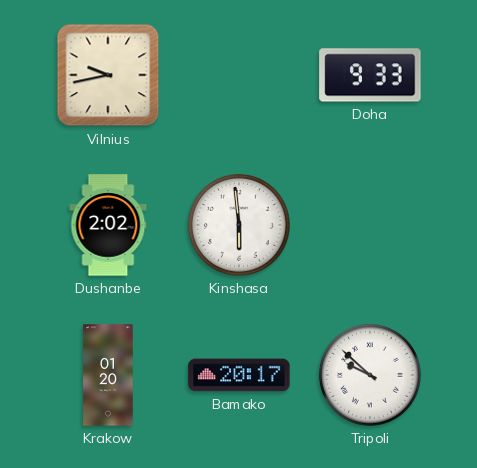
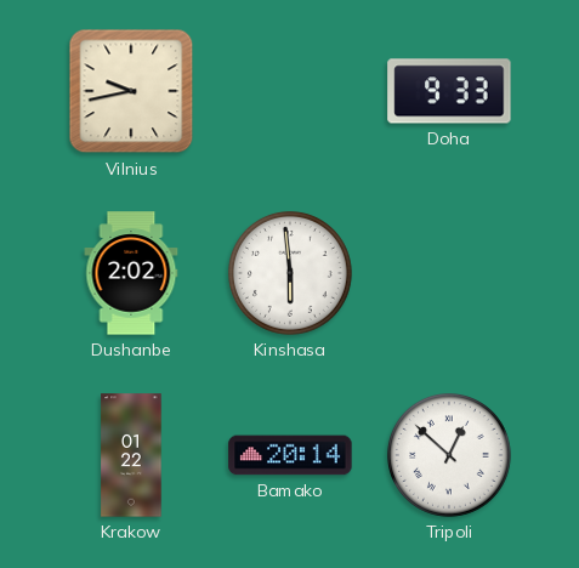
Krakow: 01:20 -> 01:22
Bamako: 20:17 -> 20:14
Tripoli: 9:52 -> 12:52
